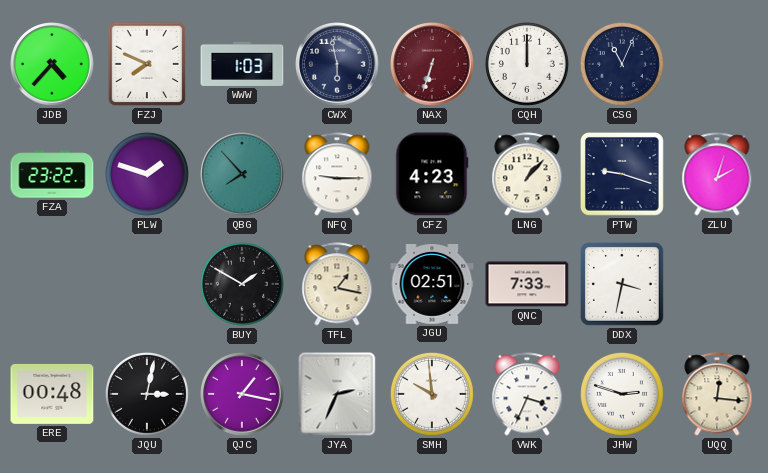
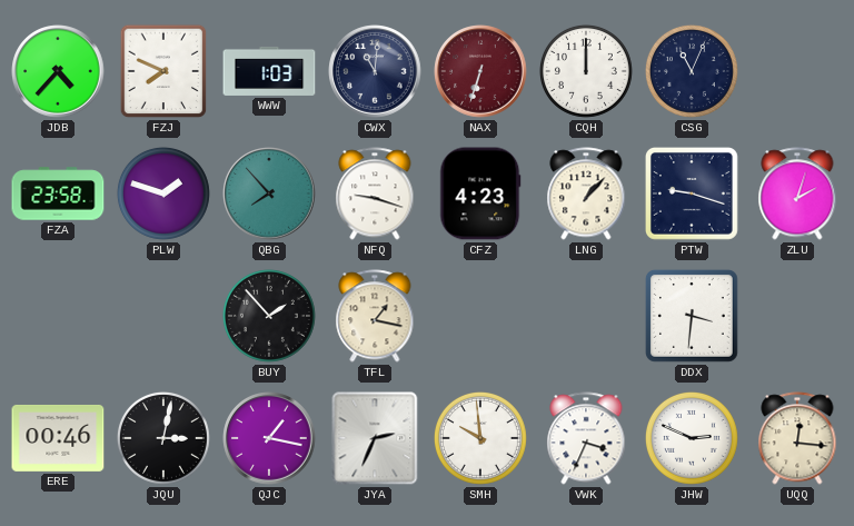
CWX: 5:58 -> 11:01
FZA: 23:22 -> 23:58
NFQ: 9:15 -> 9:18
BUY: 1:50 -> 1:53
JGU: 02:51 -> none
QNC: 7:33 -> none
DDX: 3:32 -> 3:31
ERE: 00:48 -> 00:46
JHW: 2:48 -> 2:49
